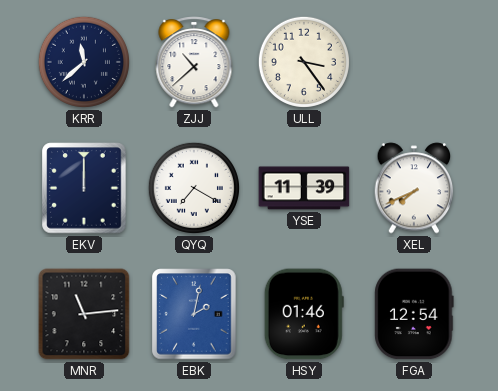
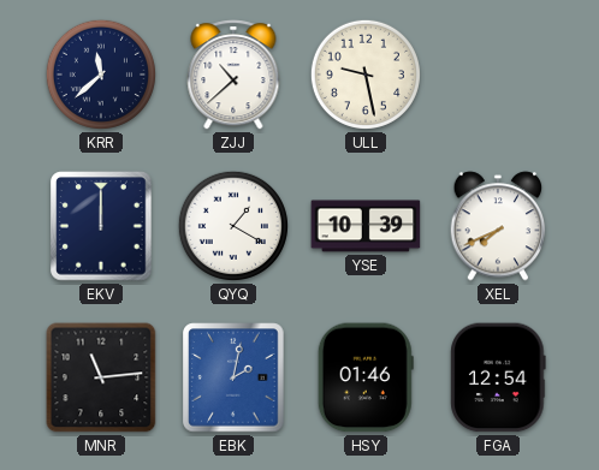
ULL: 3:24 -> 9:28
QYQ: 7:20 -> 1:20
YSE: 11:39 -> 10:39
